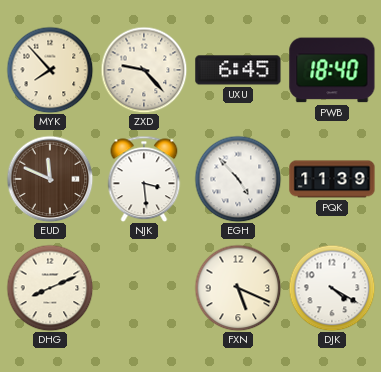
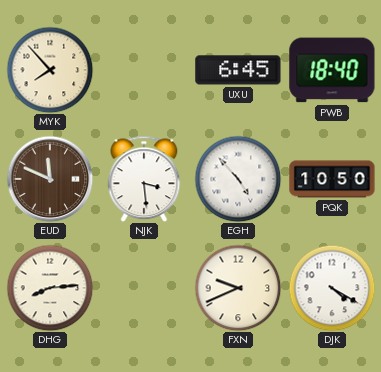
ZXD: 9:23 -> none
PQK: 11:39 -> 10:50
DHG: 8:11 -> 8:14
FXN: 5:19 -> 9:41
